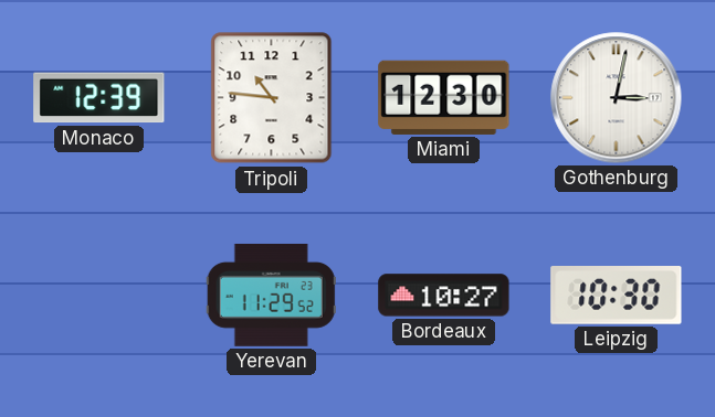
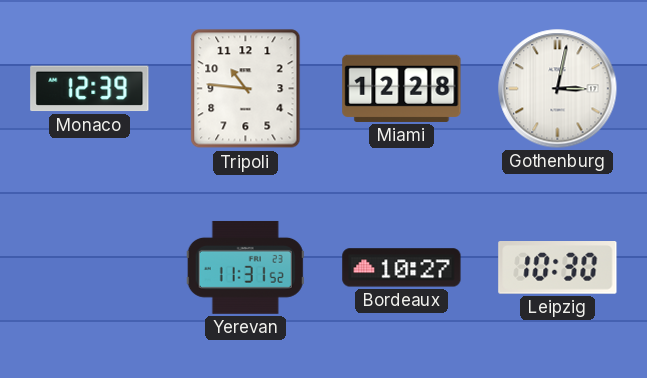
Miami: 12:30 -> 12:28
Yerevan: 11:29 -> 11:31
